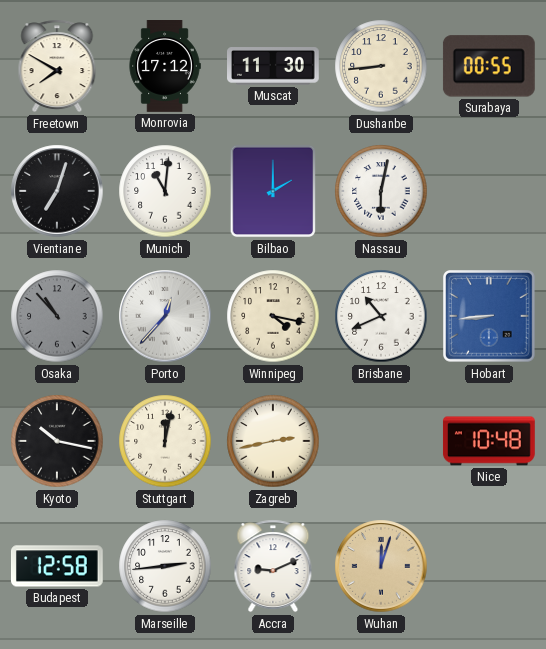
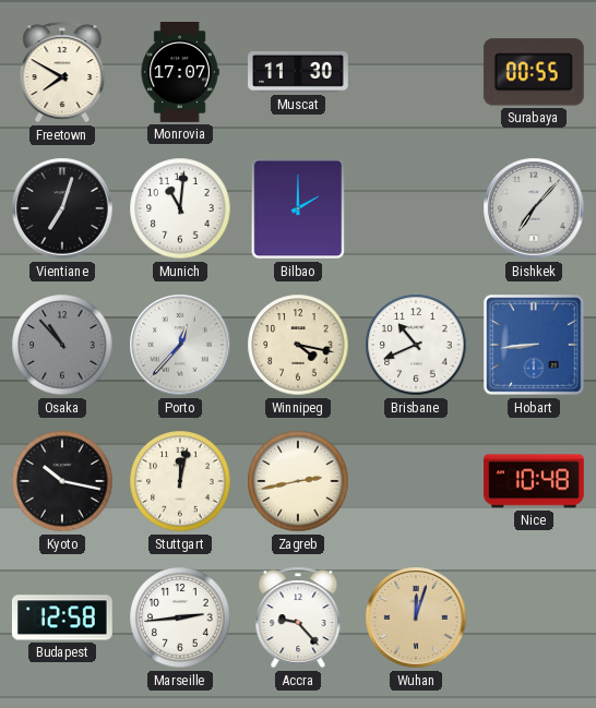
Monrovia: 17:12 -> 17:07
Dushanbe: 8:44 -> none
Nassau: 6:02 -> none
Bishkek: none -> 7:07
Accra: 9:11 -> 9:23
